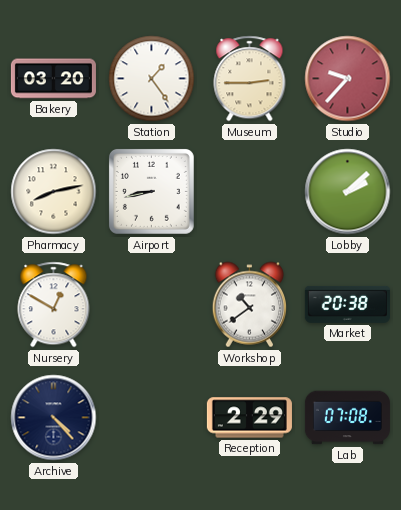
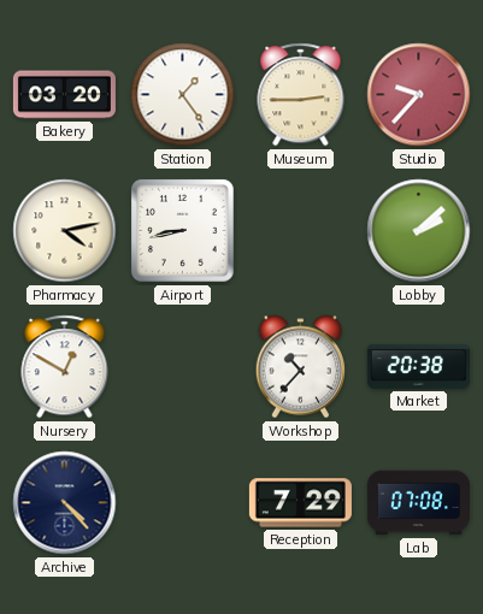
Pharmacy: 8:13 -> 4:13
Workshop: 10:39 -> 10:37
Reception: 2:29 -> 7:29
